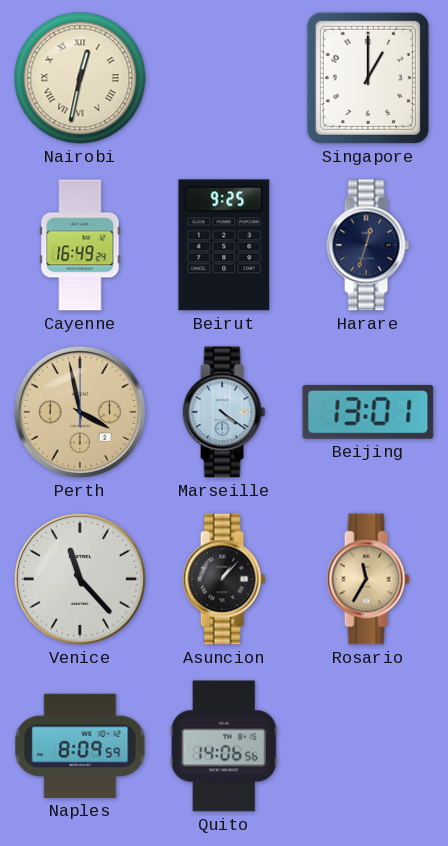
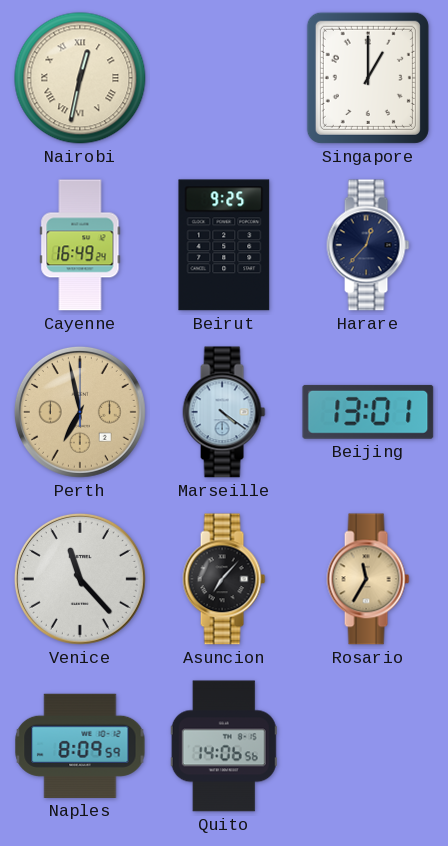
Harare: 12:33 -> 12:37
Perth: 3:58 -> 6:58
Asuncion: 1:07 -> 7:07
